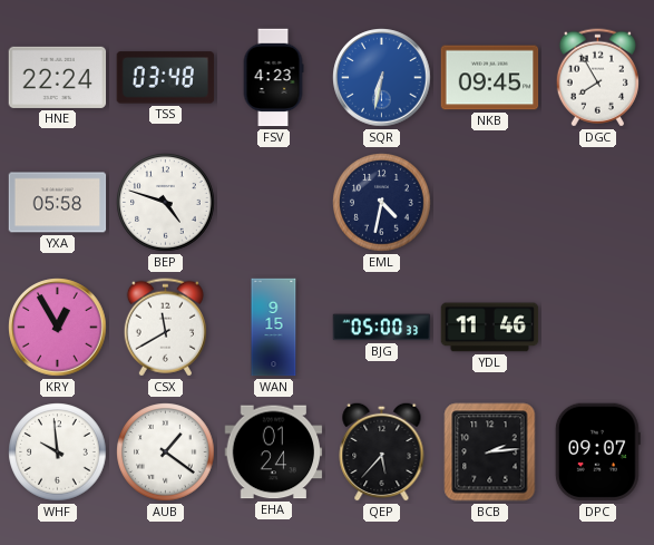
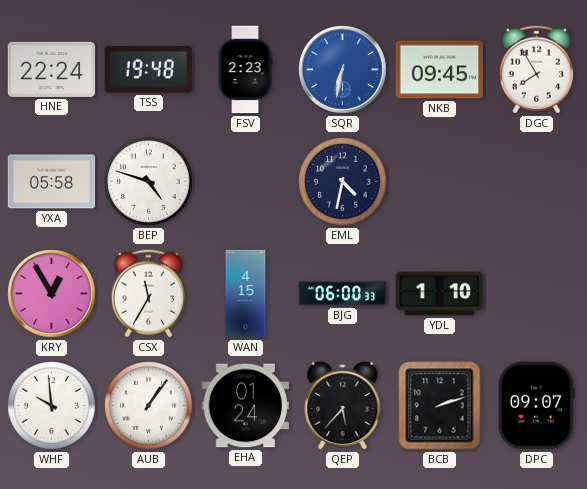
TSS: 03:48 -> 19:48
FSV: 4:23 -> 2:23
CSX: 11:40 -> 11:35
WAN: 9:15 -> 4:15
BJG: 05:00 -> 06:00
YDL: 11:46 -> 1:10
AUB: 1:21 -> 1:06
BCB: 2:14 -> 2:12
